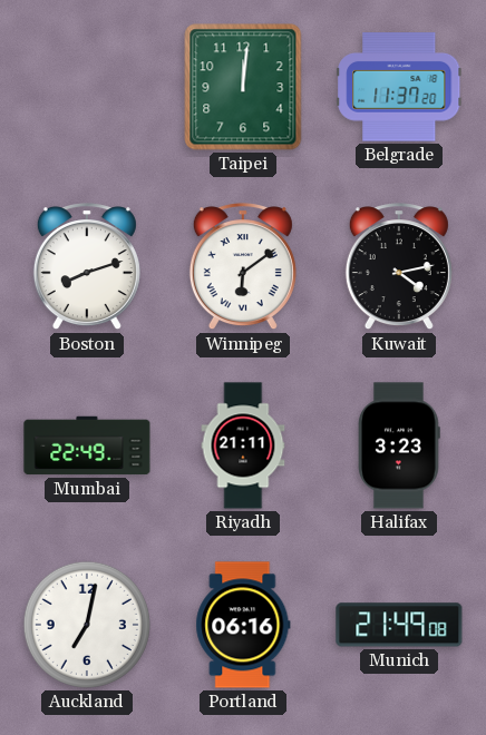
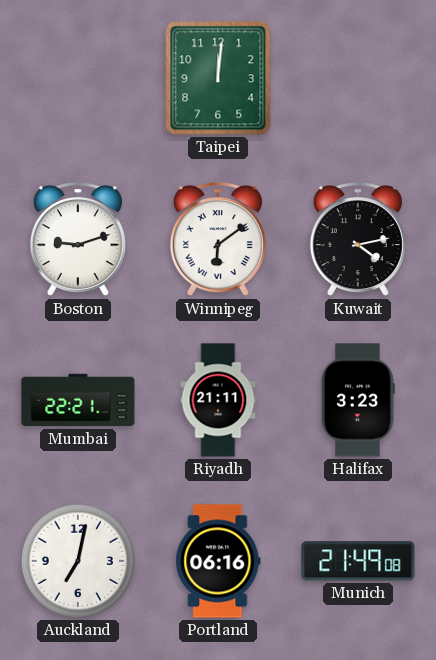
Belgrade: 11:37 -> none
Boston: 8:12 -> 9:12
Mumbai: 22:49 -> 22:21
